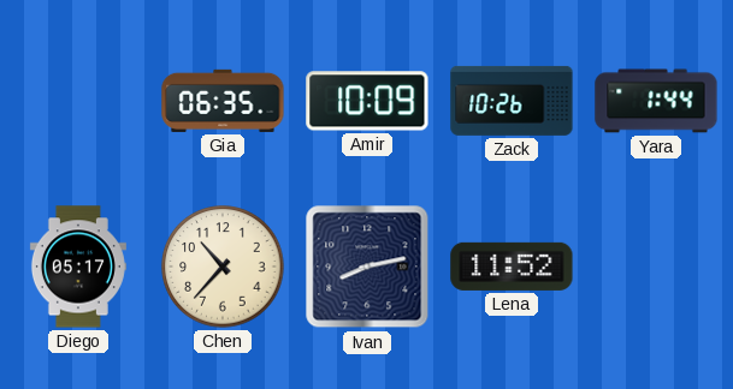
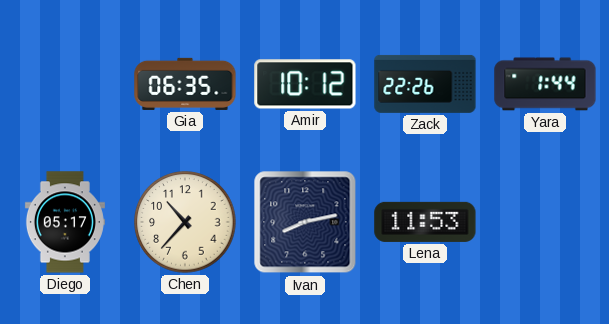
Amir: 10:09 -> 10:12
Zack: 10:26 -> 22:26
Lena: 11:52 -> 11:53
